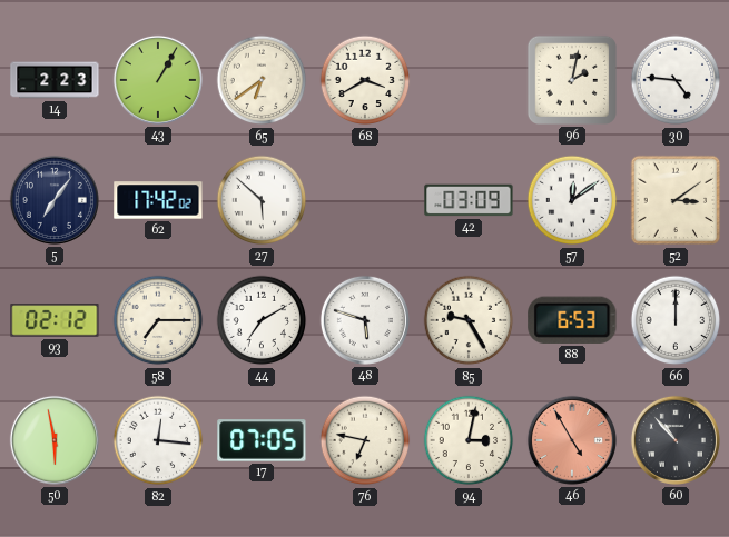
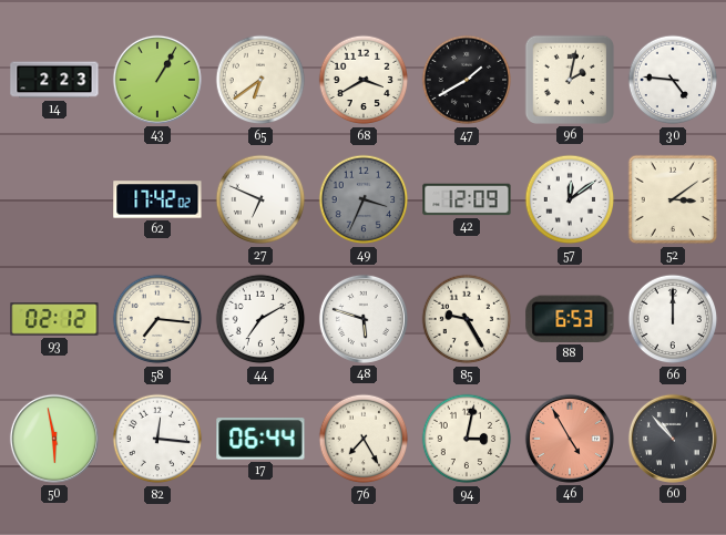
47: none -> 1:40
5: 7:06 -> none
27: 5:52 -> 6:49
49: none -> 3:34
42: 03:09 -> 12:09
58: 7:15 -> 7:16
17: 07:05 -> 06:44
76: 6:47 -> 7:25
